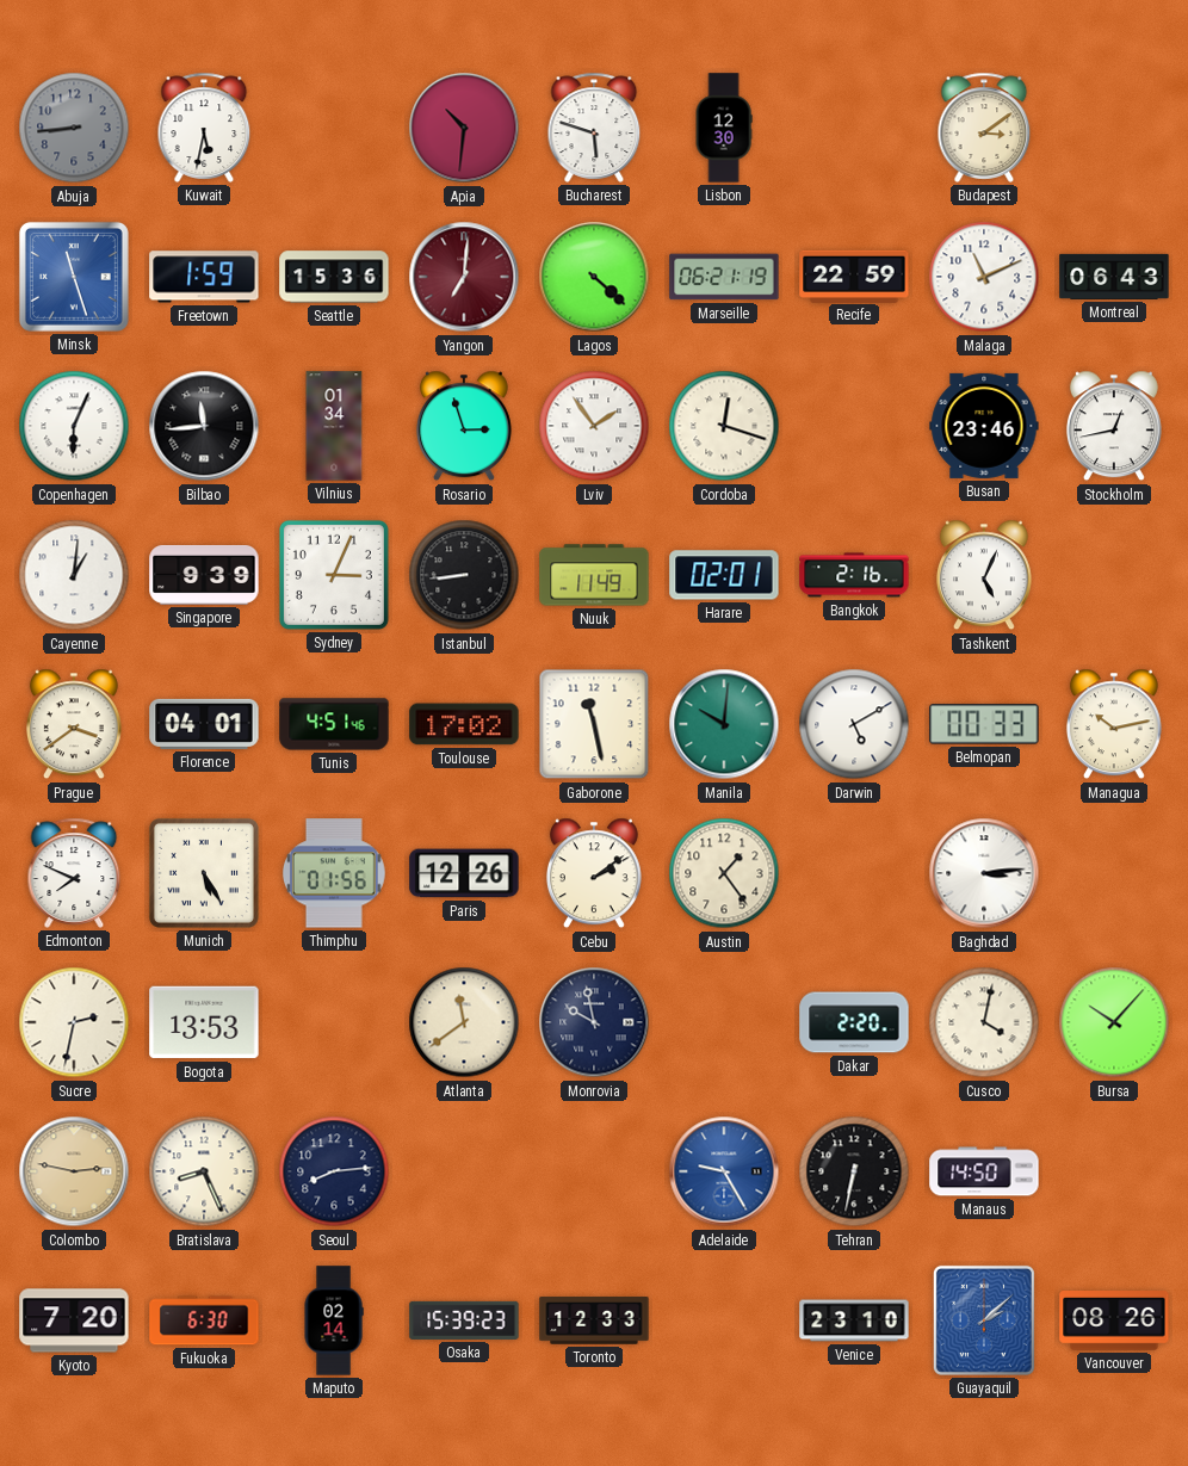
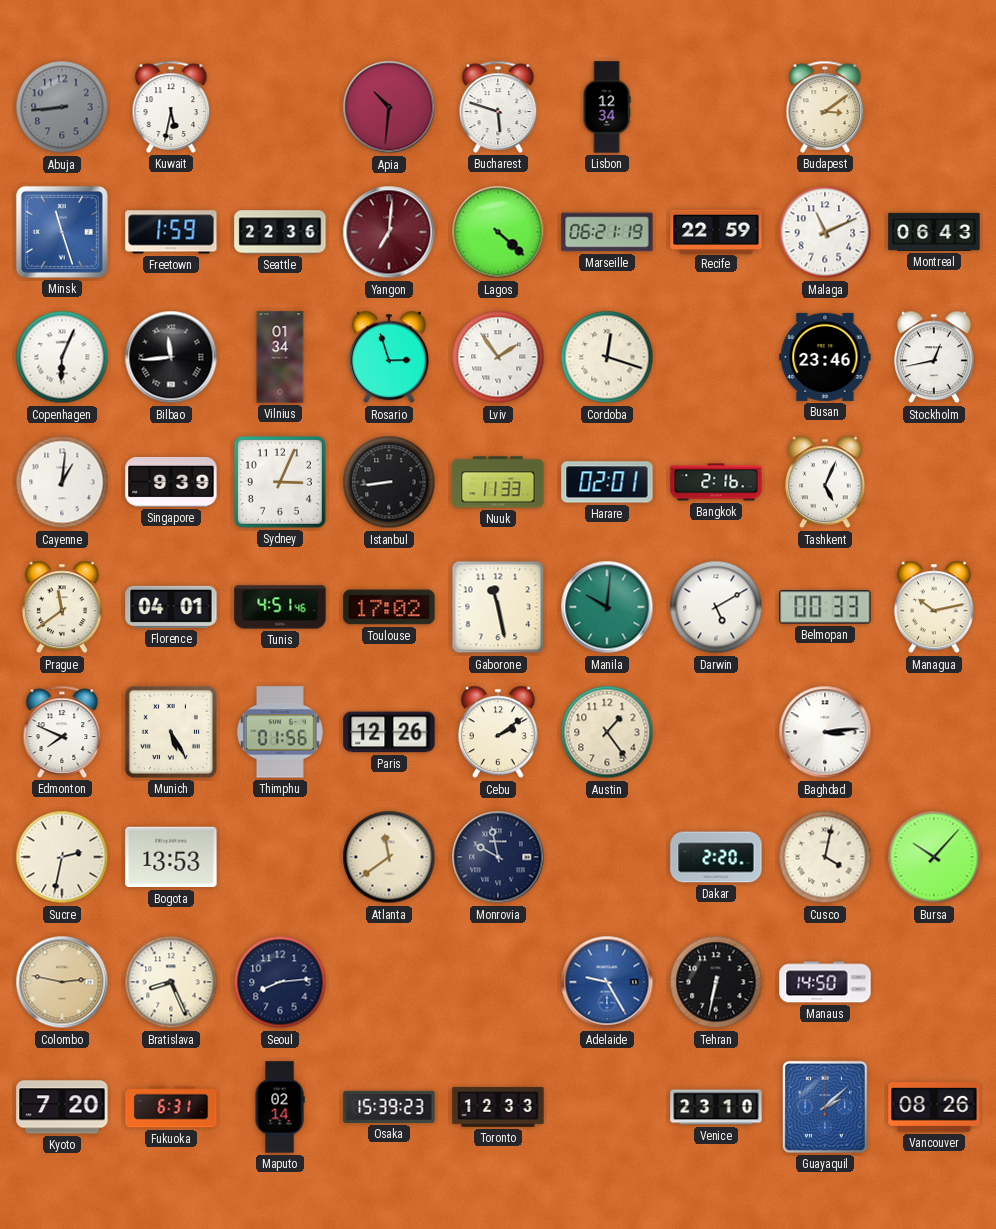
Lisbon: 12:30 -> 12:34
Seattle: 15:36 -> 22:36
Nuuk: 11:49 -> 11:33
Prague: 3:39 -> 11:39
Fukuoka: 6:30 -> 6:31
